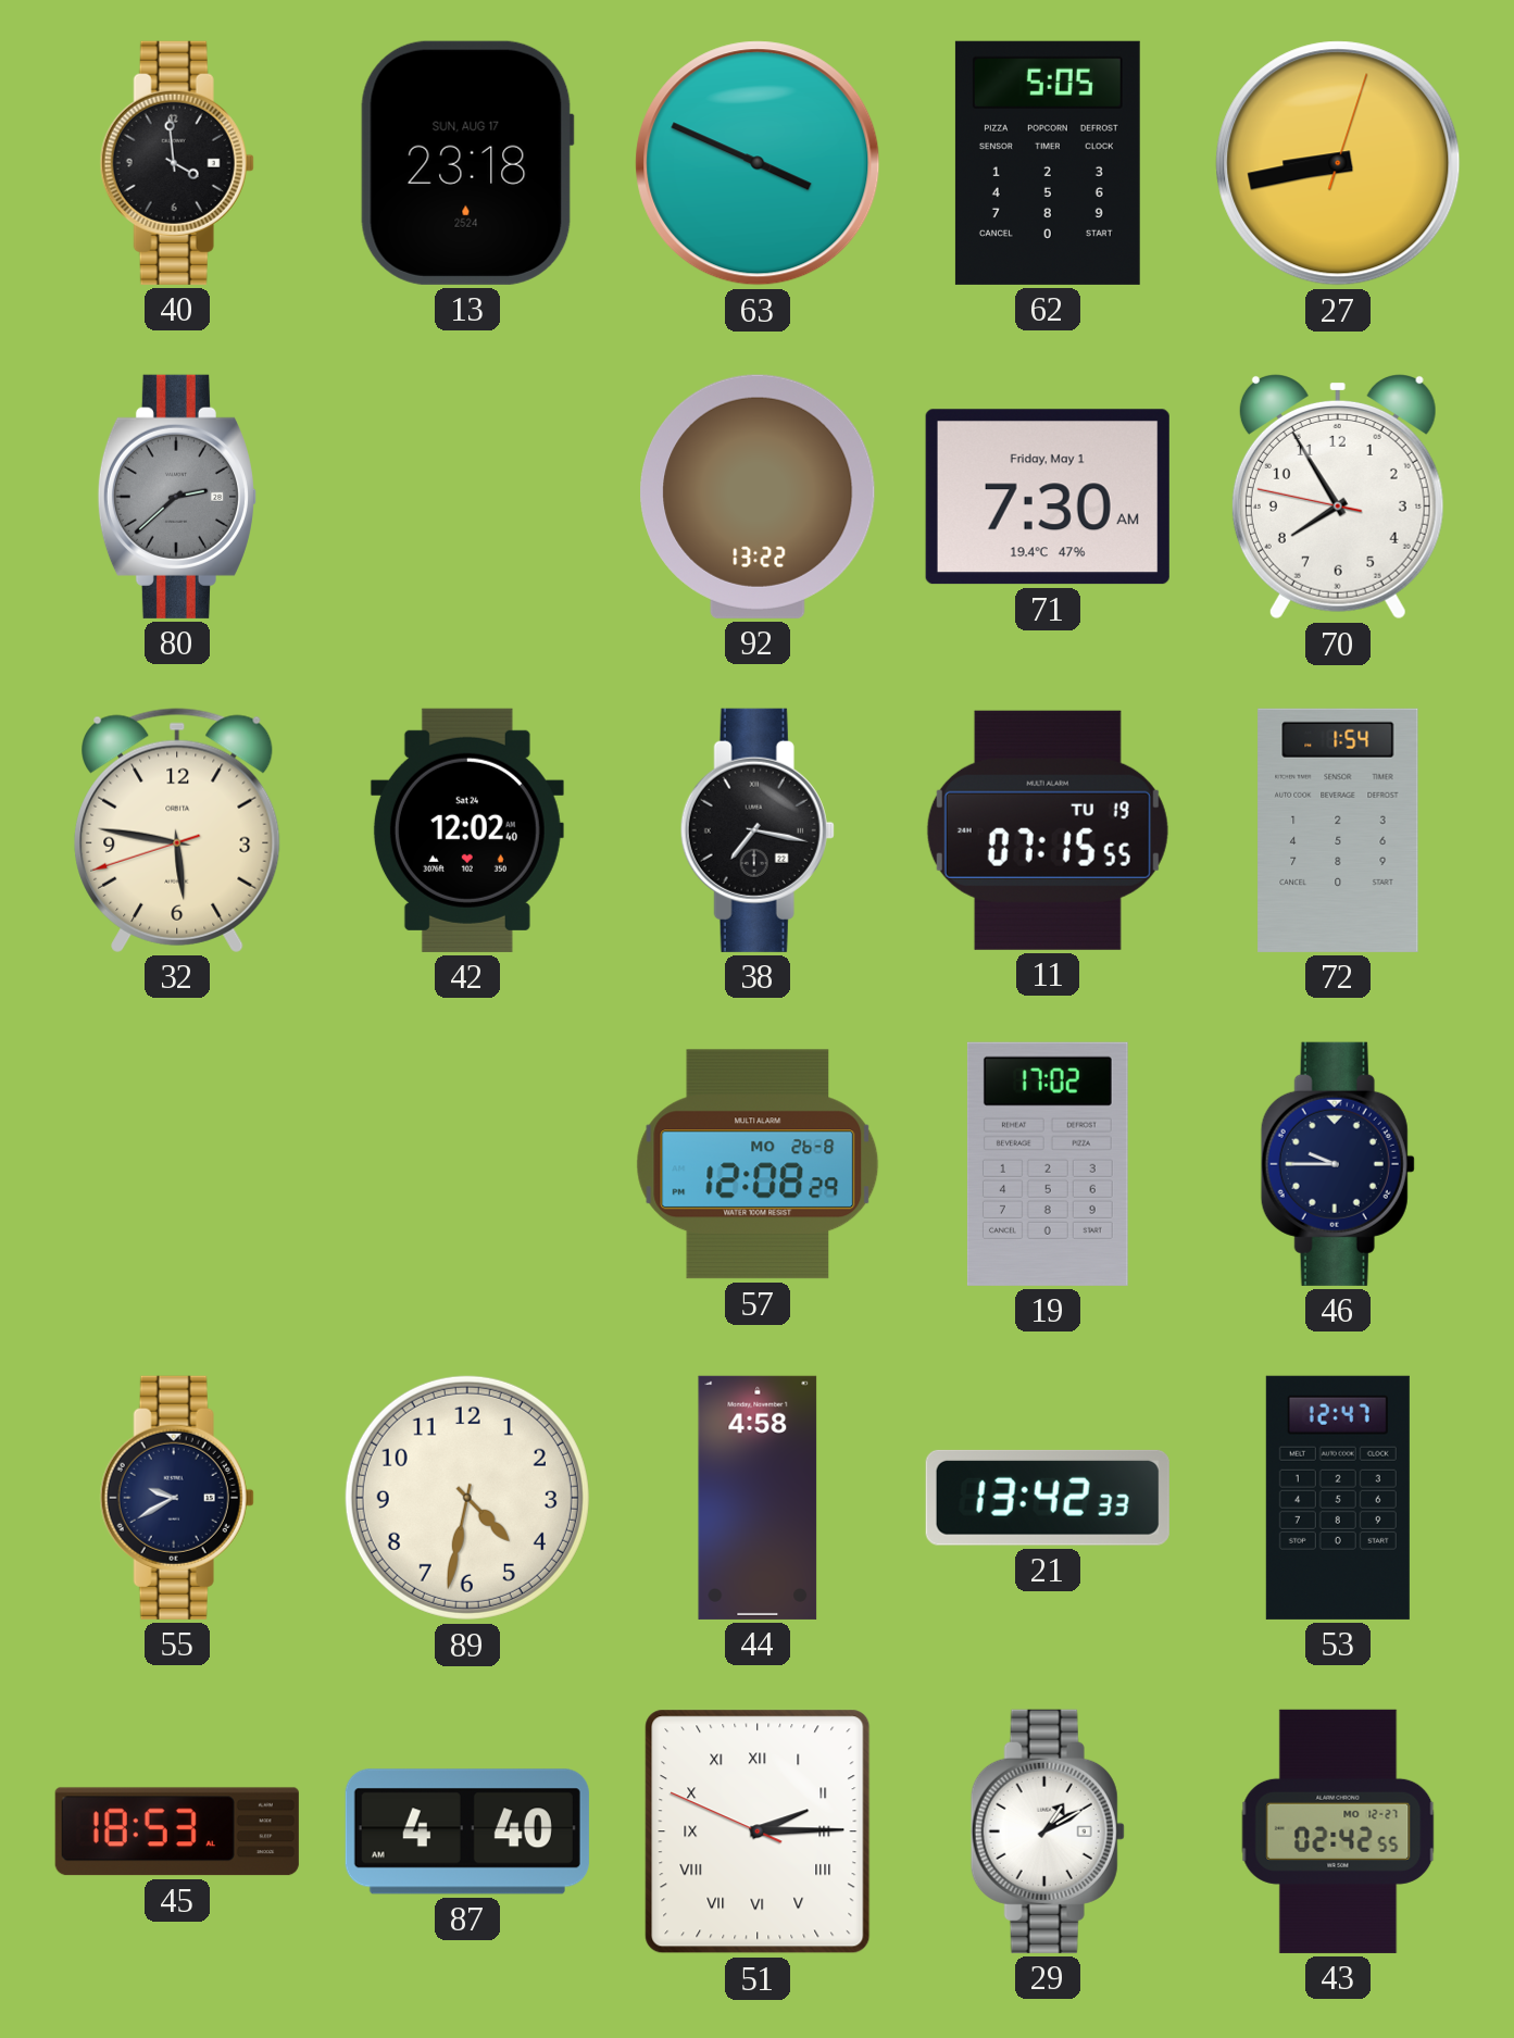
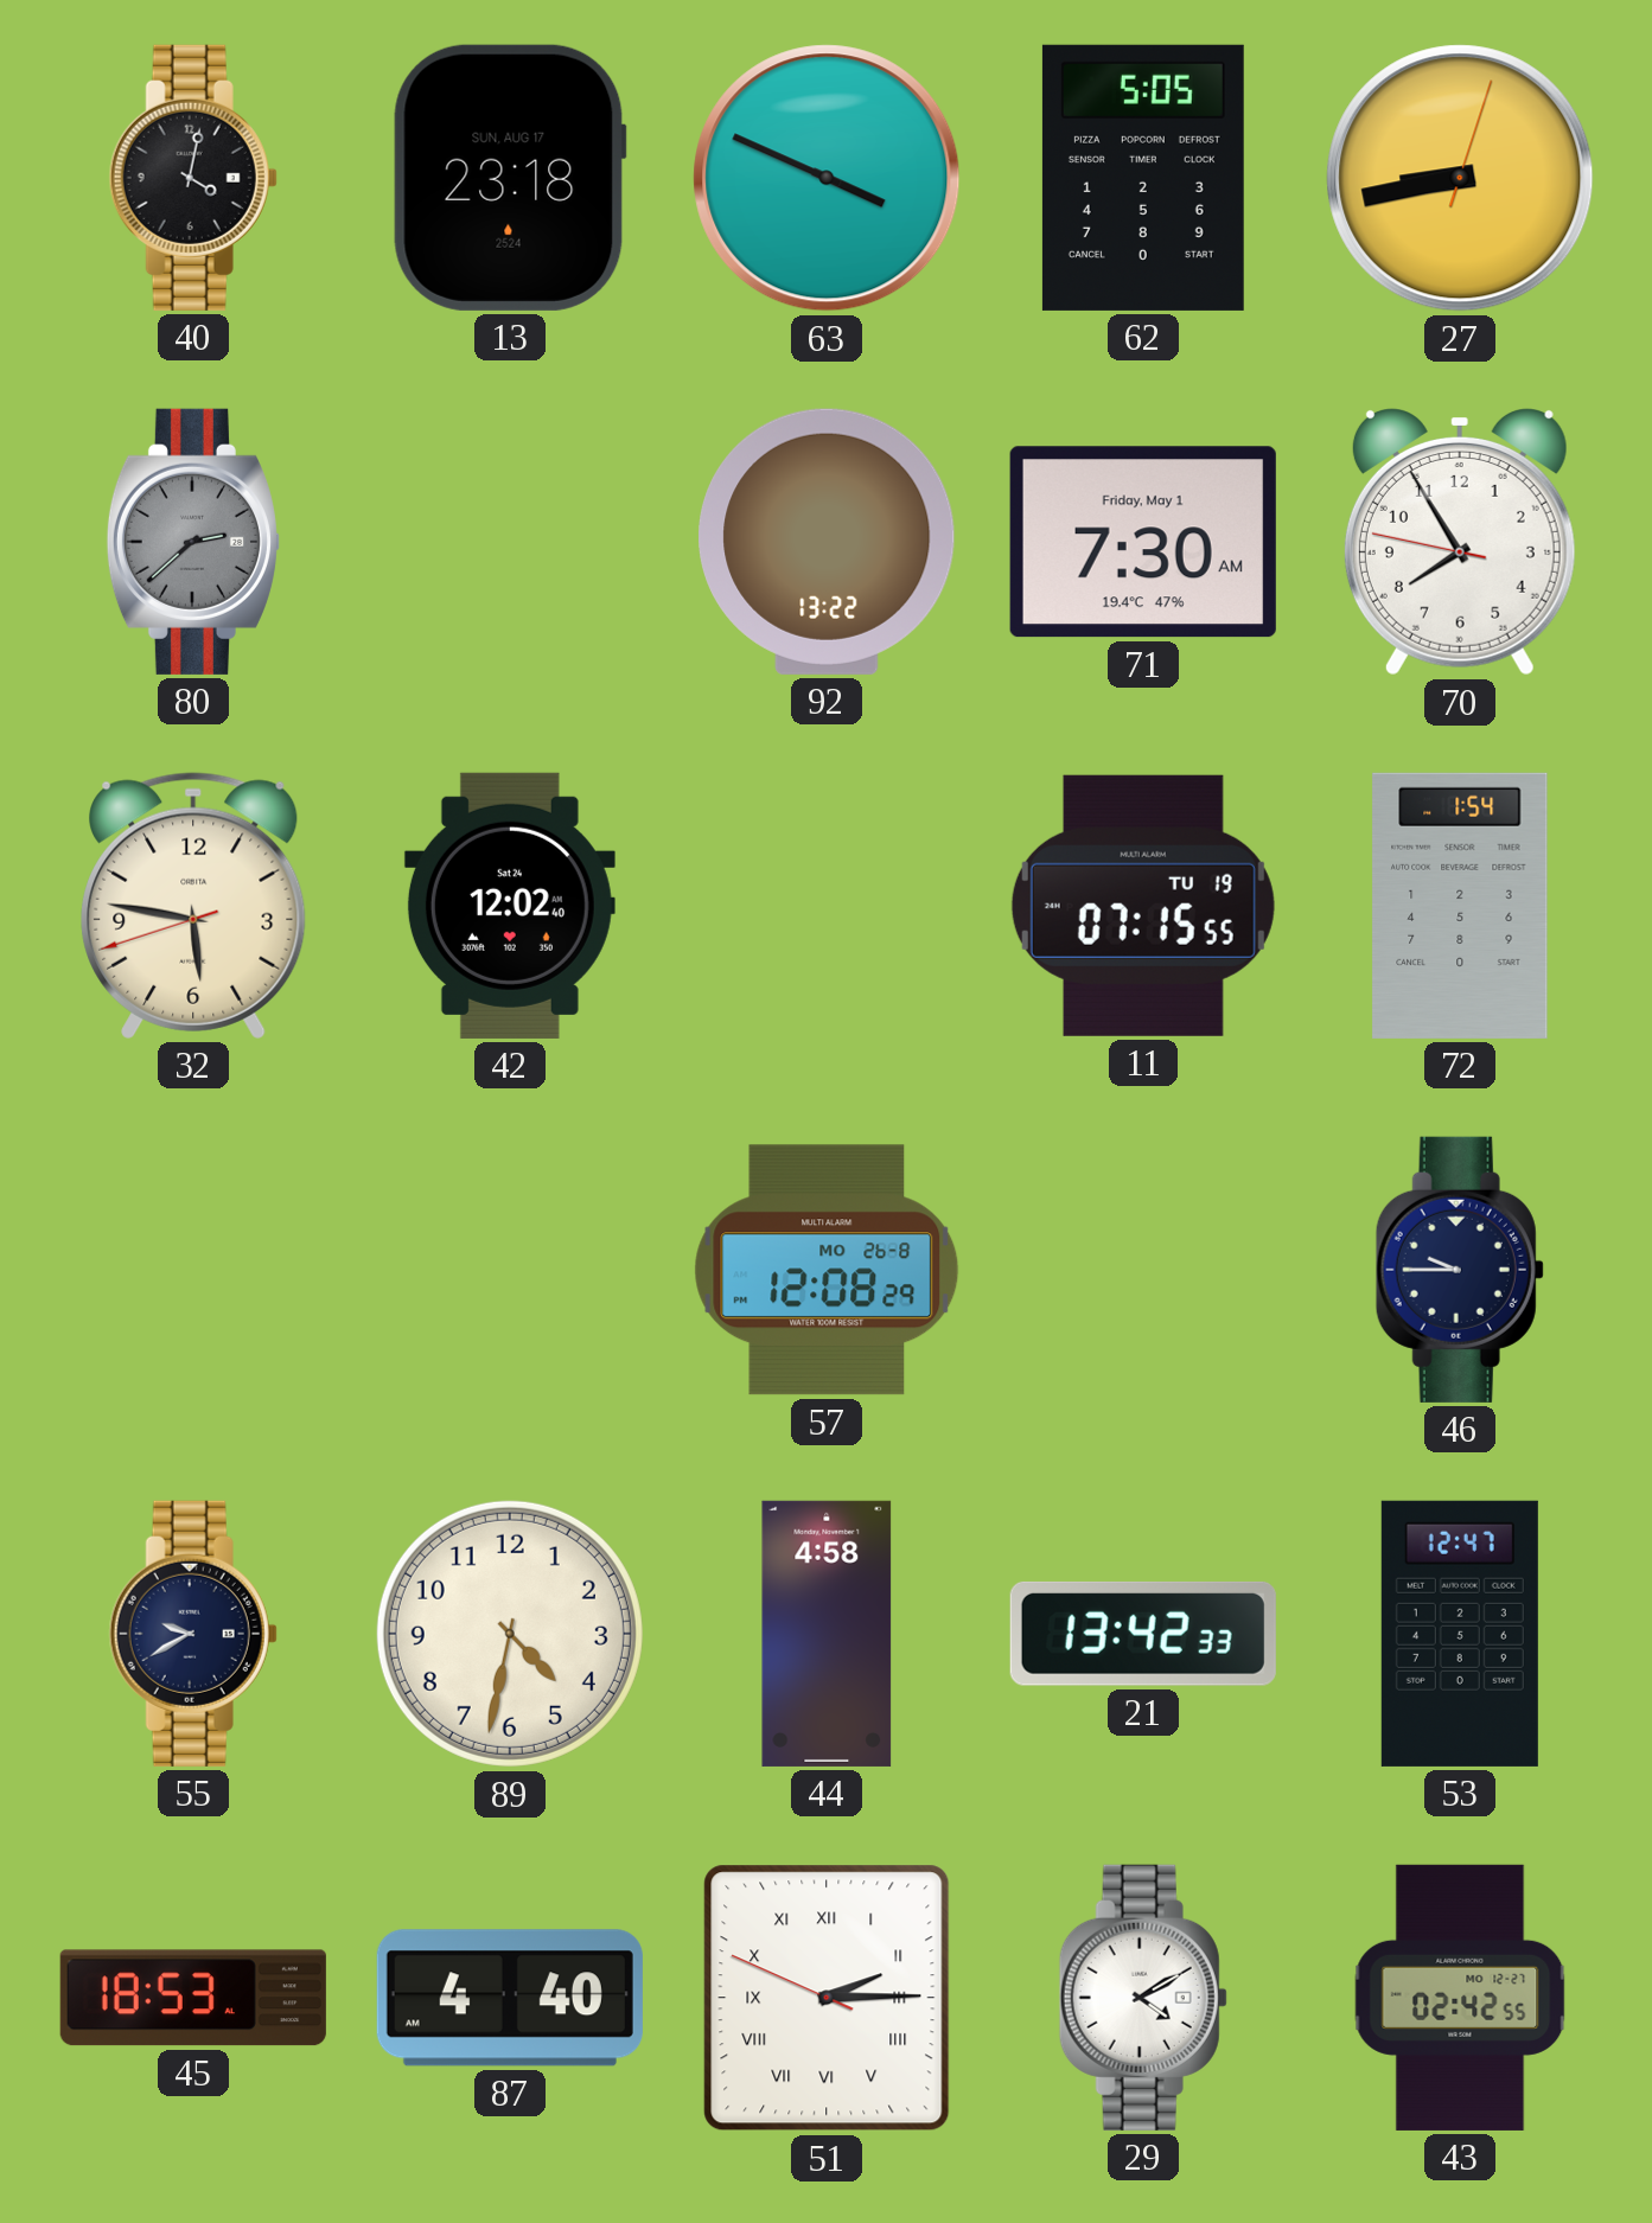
40: 3:59 -> 4:02
38: 7:17 -> none
19: 17:02 -> none
29: 1:10 -> 4:10
